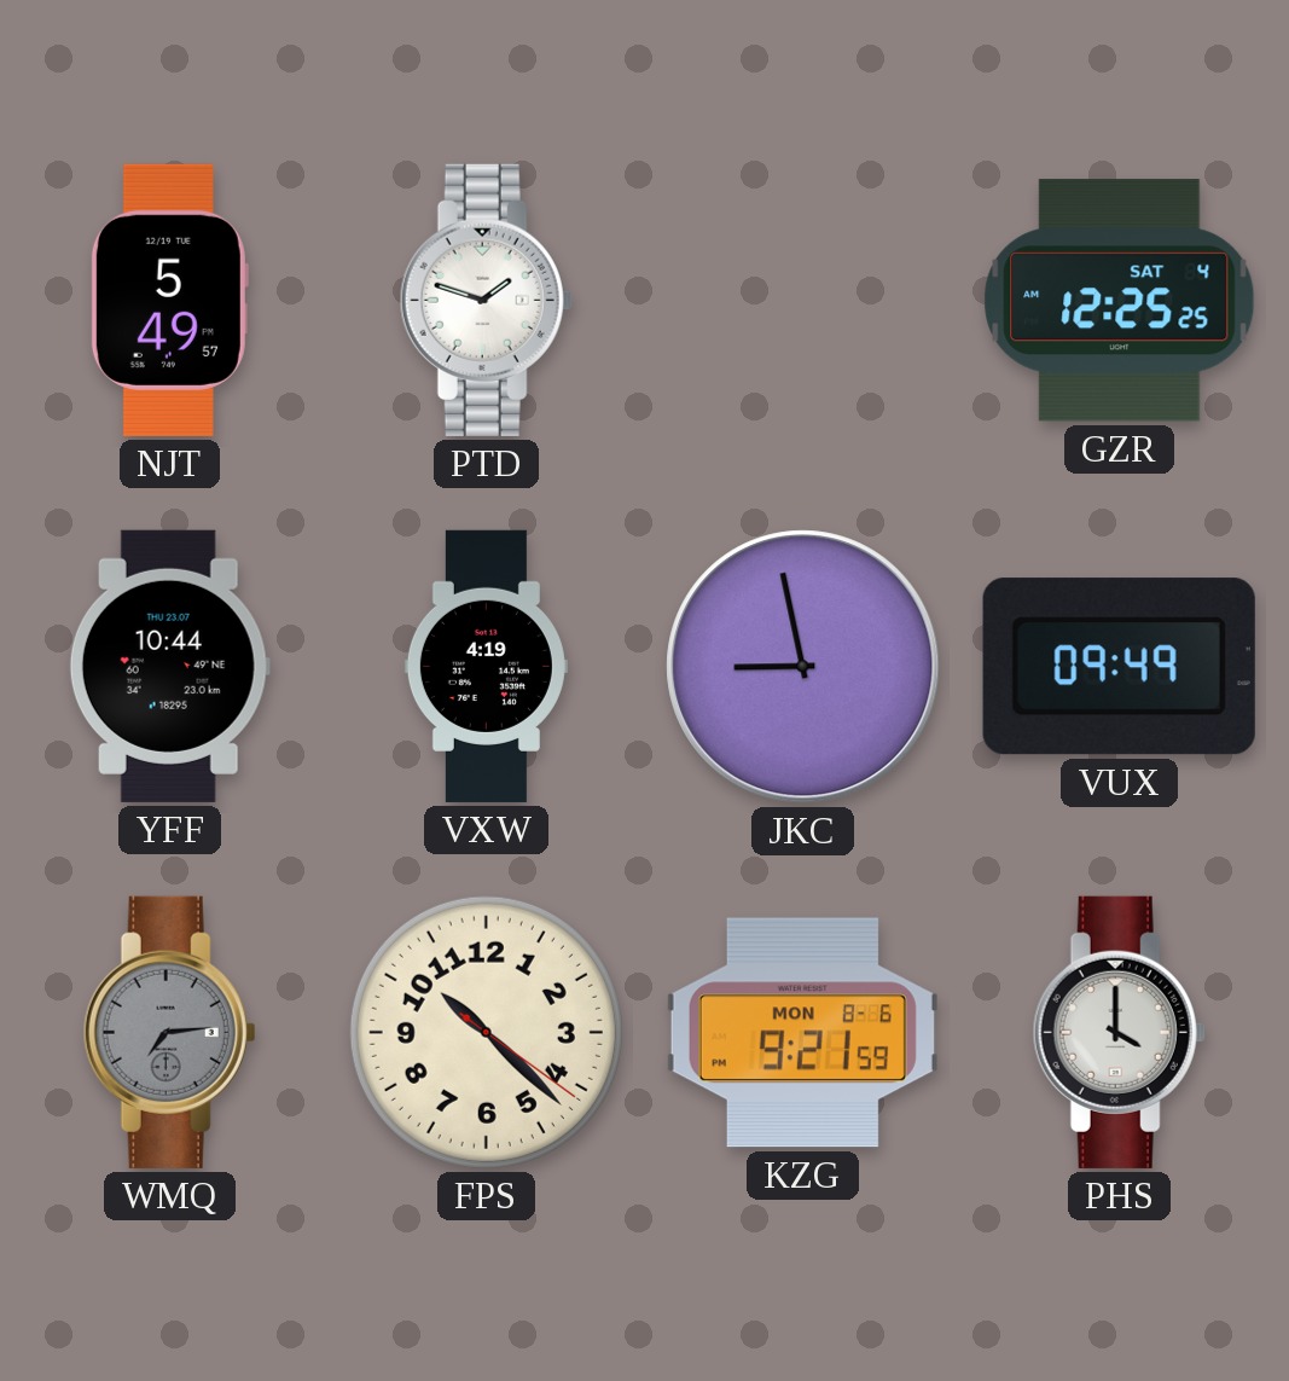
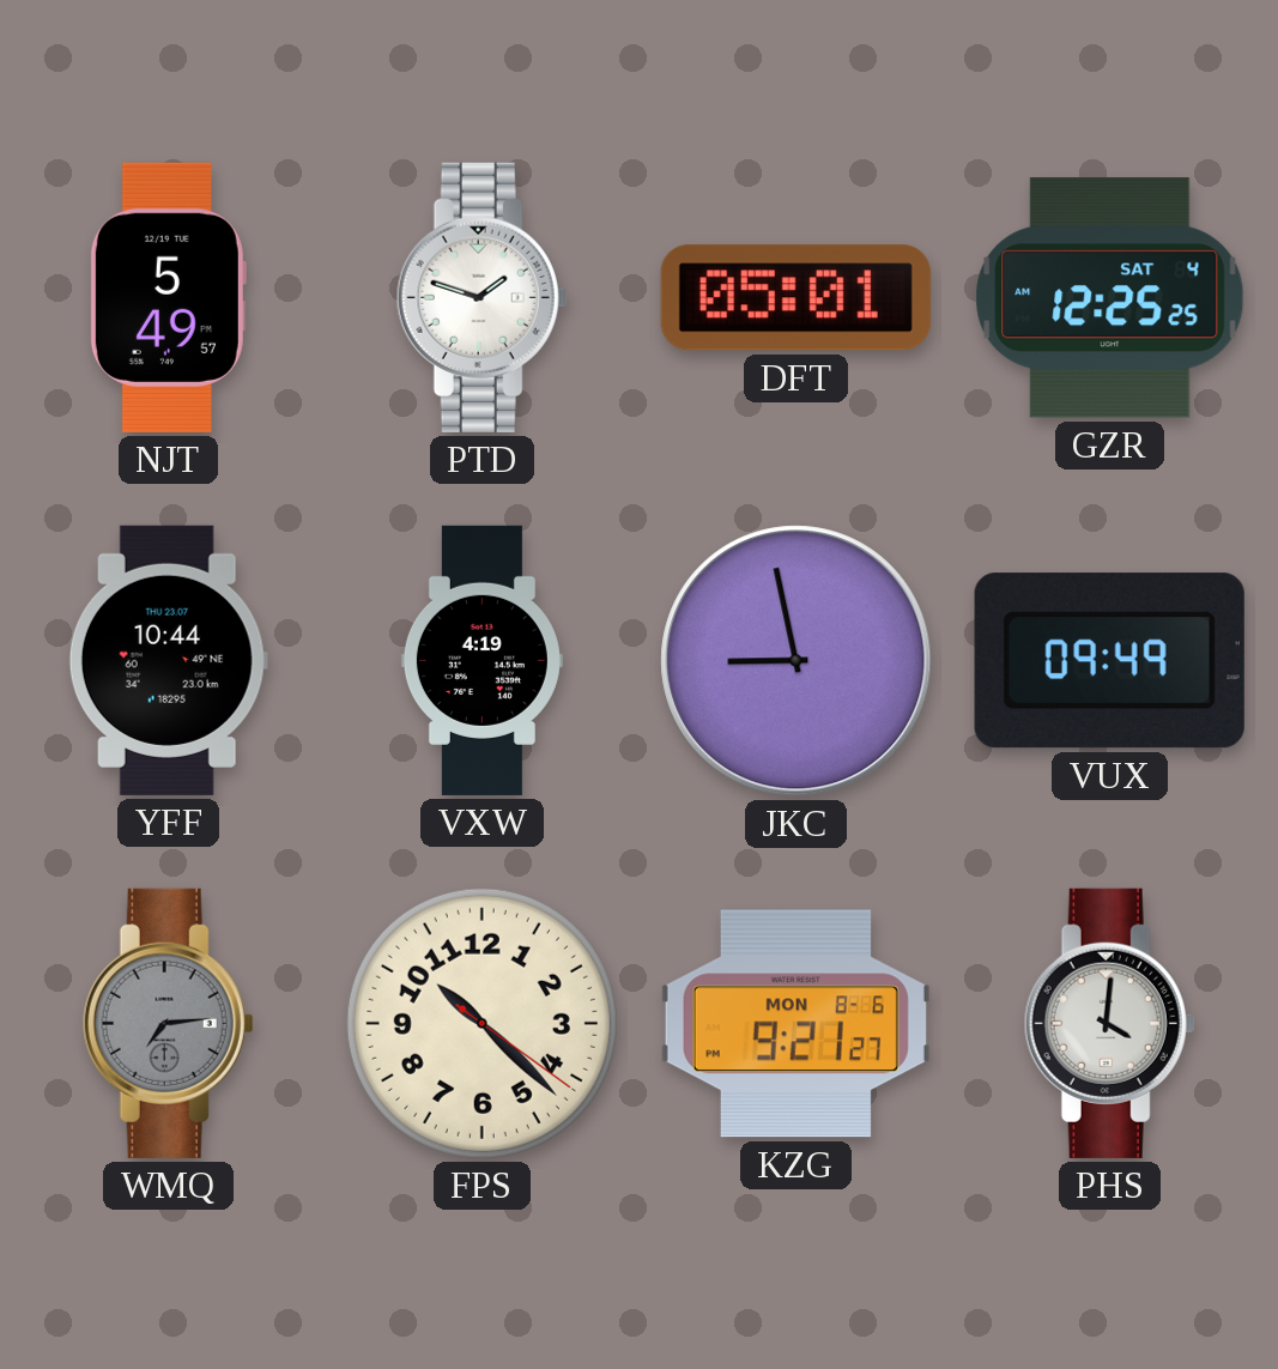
DFT: none -> 05:01
KZG: 9:21:59 -> 9:21:27
PHS: 4:00 -> 4:01
